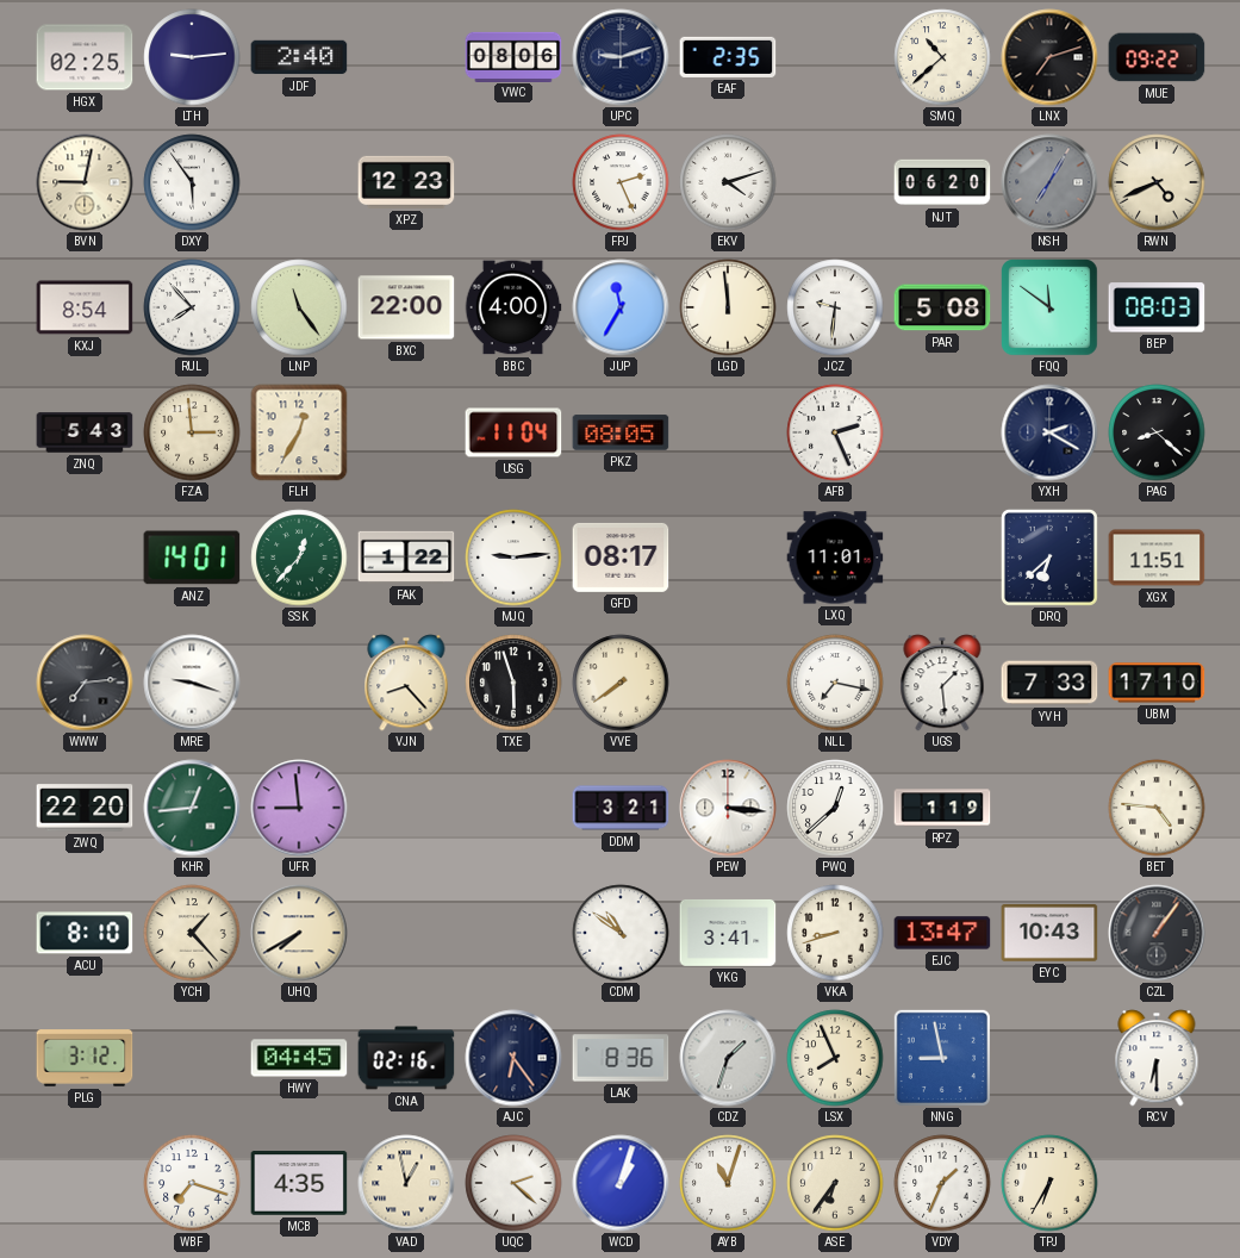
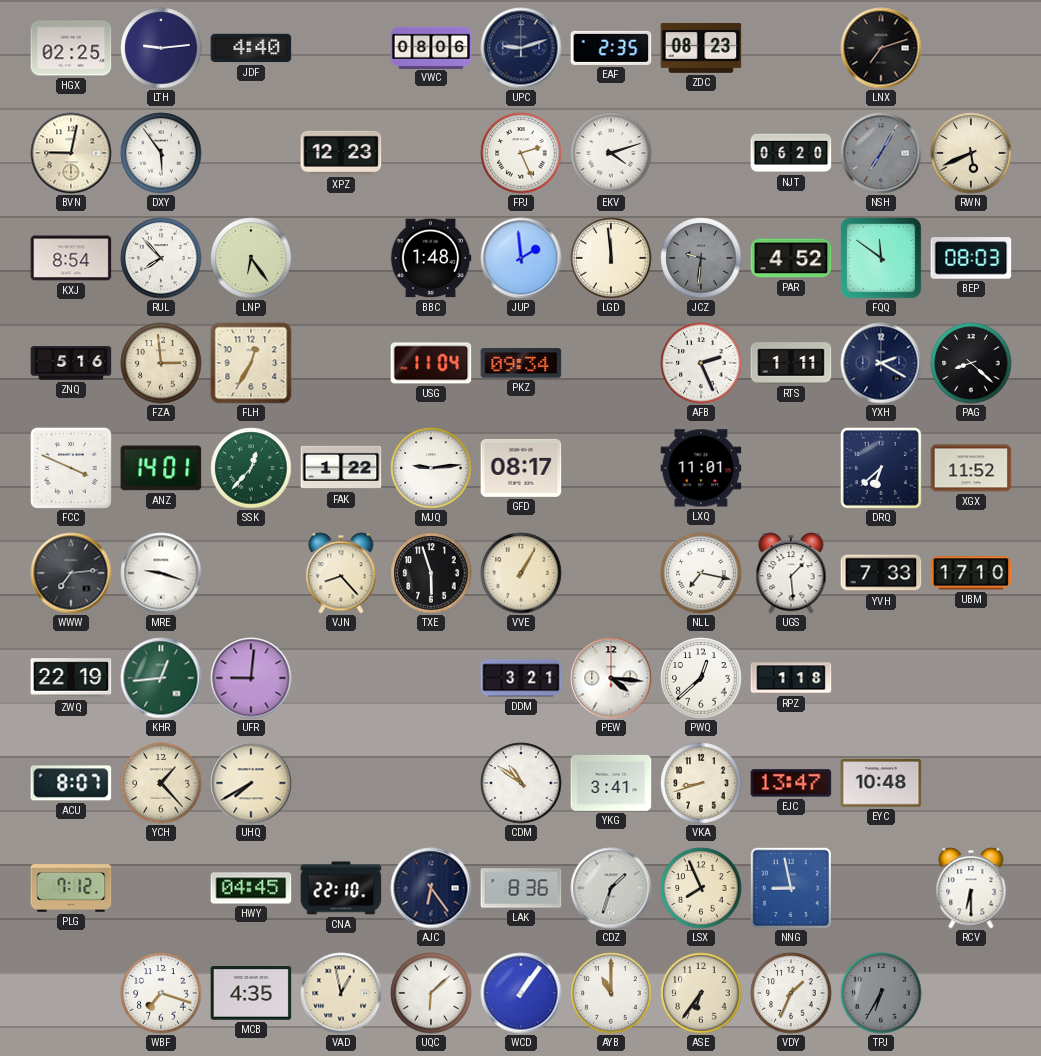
JDF: 2:40 -> 4:40
ZDC: none -> 08:23
SMQ: 10:38 -> none
MUE: 09:22 -> none
RWN: 4:41 -> 5:41
LNP: 11:24 -> 6:24
BXC: 22:00 -> none
BBC: 4:00 -> 1:48
JUP: 11:35 -> 1:59
JCZ dial: white -> grey
PAR: 5:08 -> 4:52
ZNQ: 5:43 -> 5:16
PKZ: 08:05 -> 09:34
RTS: none -> 1:11
FCC: none -> 3:49
XGX: 11:51 -> 11:52
VVE: 7:39 -> 1:05
ZWQ: 22:20 -> 22:19
UFR: 8:59 -> 9:01
PEW: 3:16 -> 4:16
RPZ: 1:19 -> 1:18
BET: 4:46 -> none
ACU: 8:10 -> 8:07
EYC: 10:43 -> 10:48
CZL: 1:06 -> none
PLG: 3:12 -> 7:12
CNA: 02:16 -> 22:10
UQC: 2:22 -> 6:08
WCD: 1:03 -> 1:06
AYB: 11:03 -> 11:00
TPJ dial: cream -> grey
